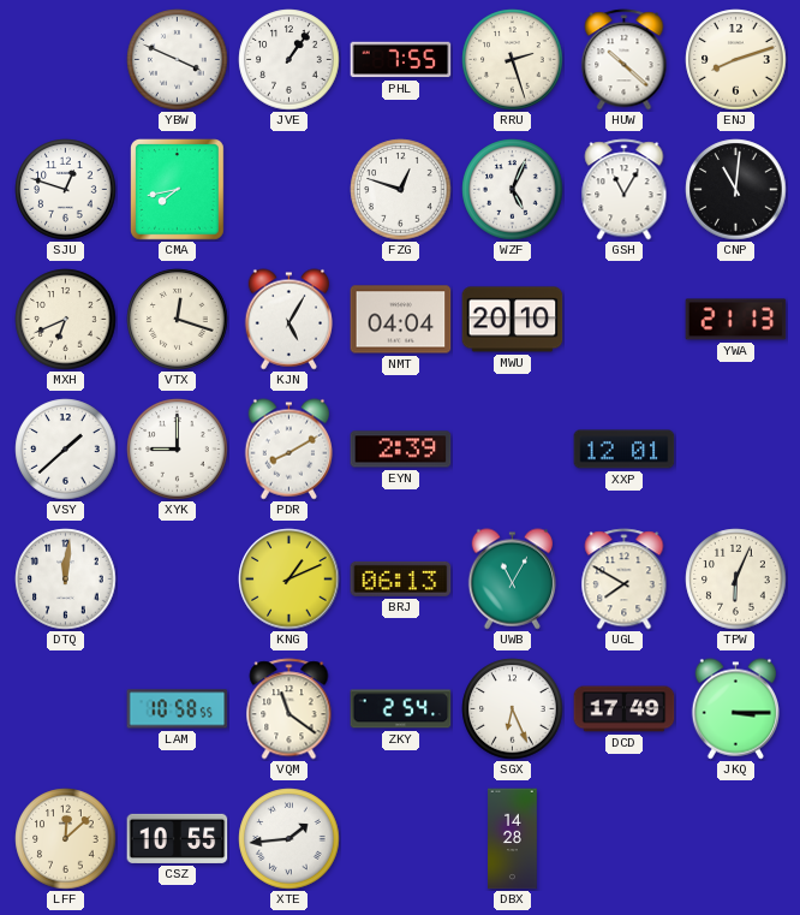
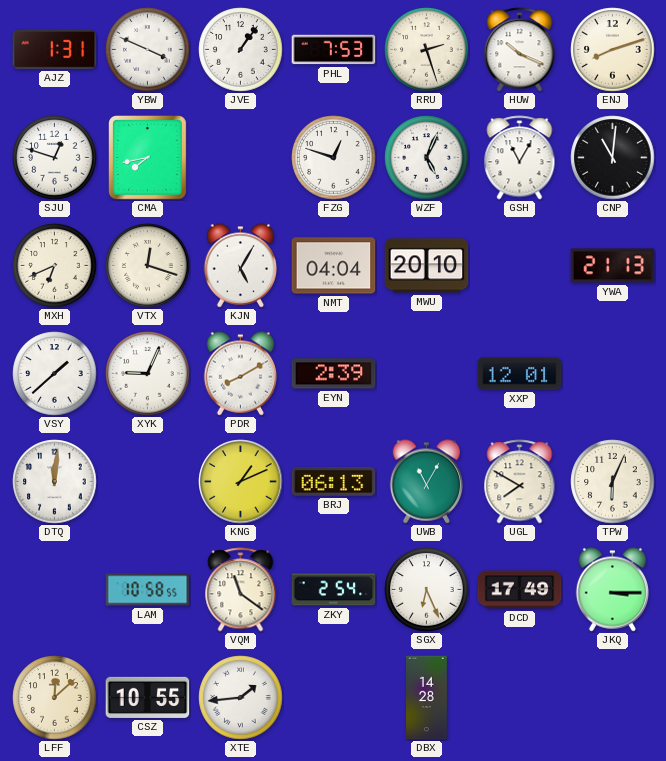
AJZ: none -> 1:31
PHL: 7:55 -> 7:53
HUW: 10:22 -> 10:19
XYK: 9:00 -> 9:04
